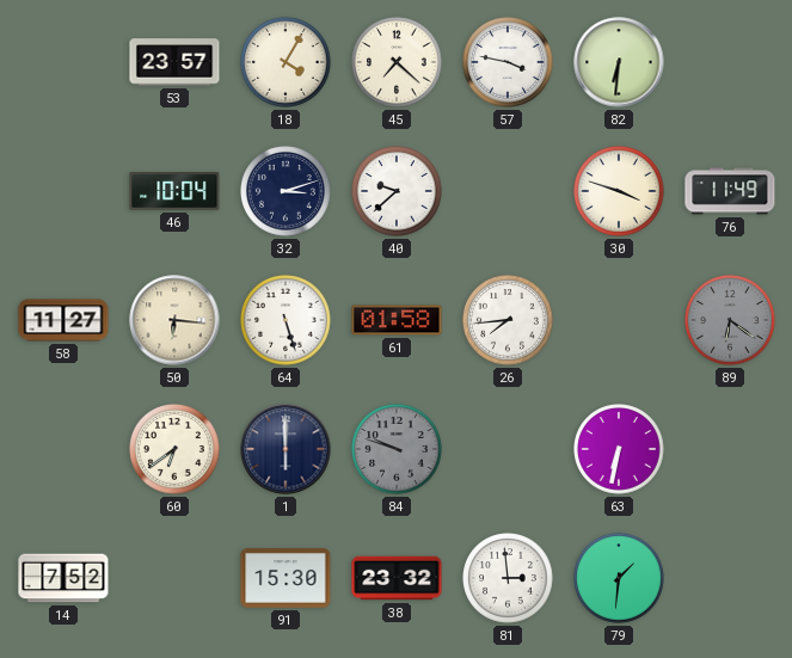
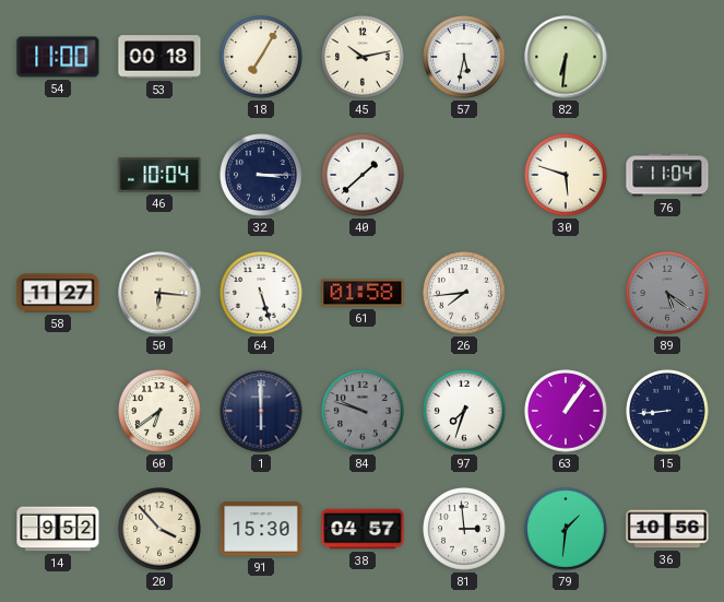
54: none -> 11:00
53: 23:57 -> 00:18
18: 4:05 -> 7:05
45: 7:22 -> 10:13
57: 3:47 -> 5:32
32: 3:12 -> 3:15
40: 9:38 -> 1:38
30: 3:48 -> 5:48
76: 11:49 -> 11:04
89: 6:21 -> 5:21
97: none -> 7:33
63: 6:32 -> 1:06
15: none -> 8:44
14: 7:52 -> 9:52
20: none -> 3:53
38: 23:32 -> 04:57
36: none -> 10:56
